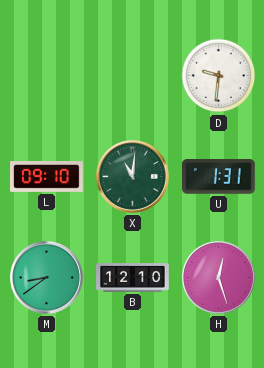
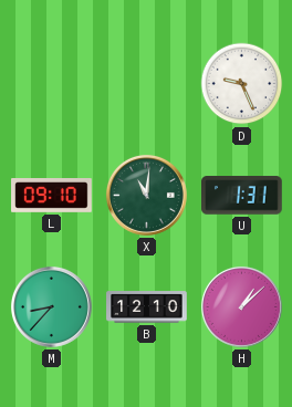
D: 9:31 -> 9:26
M: 8:39 -> 8:37
H: 12:27 -> 1:08
